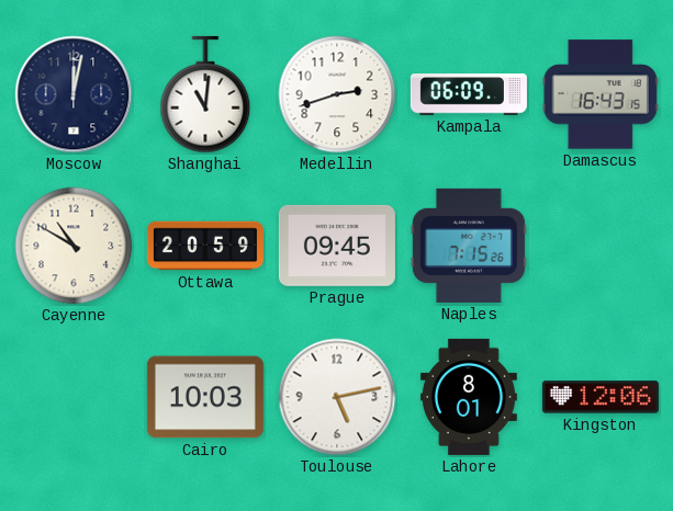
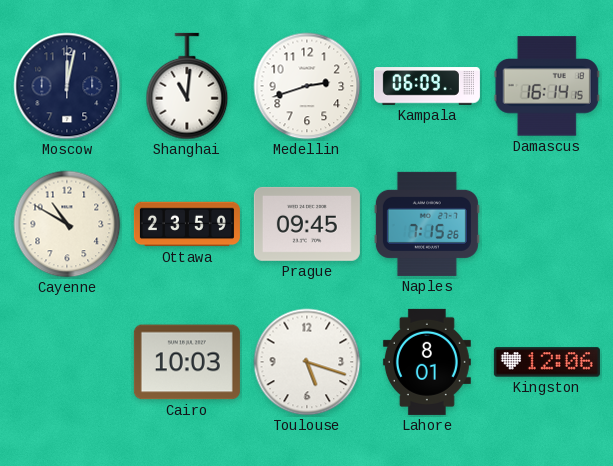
Damascus: 16:43 -> 16:14
Ottawa: 20:59 -> 23:59
Toulouse: 5:13 -> 5:18
